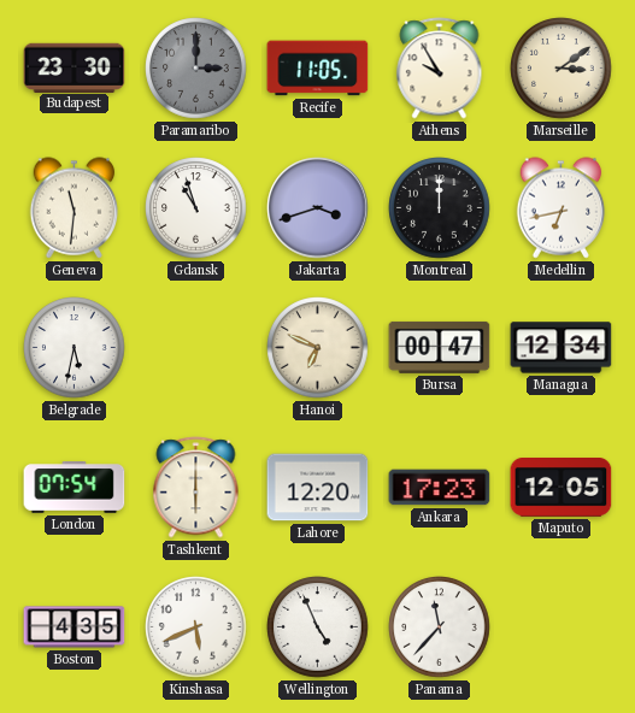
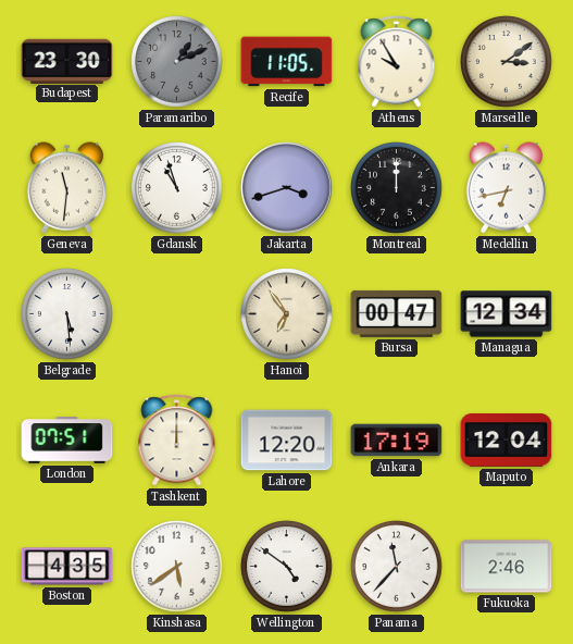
Paramaribo: 3:00 -> 1:11
Belgrade: 5:32 -> 5:29
Hanoi: 6:49 -> 6:54
London: 07:54 -> 07:51
Tashkent: 6:00 -> 12:00
Ankara: 17:23 -> 17:19
Maputo: 12:05 -> 12:04
Kinshasa: 5:41 -> 5:39
Wellington: 4:56 -> 4:51
Fukuoka: none -> 2:46
